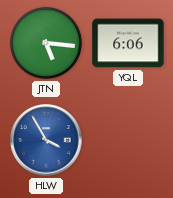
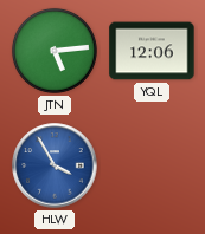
JTN: 5:16 -> 5:14
YQL: 6:06 -> 12:06
